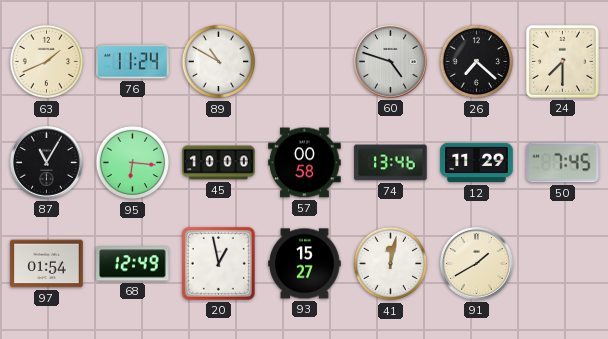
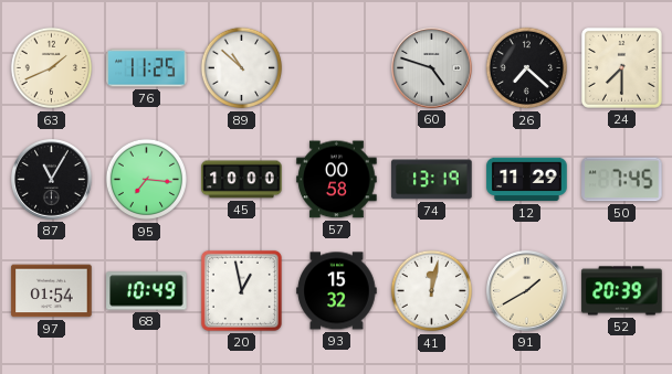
76: 11:24 -> 11:25
89: 10:50 -> 10:52
95: 6:16 -> 7:16
74: 13:46 -> 13:19
68: 12:49 -> 10:49
93: 15:27 -> 15:32
52: none -> 20:39
